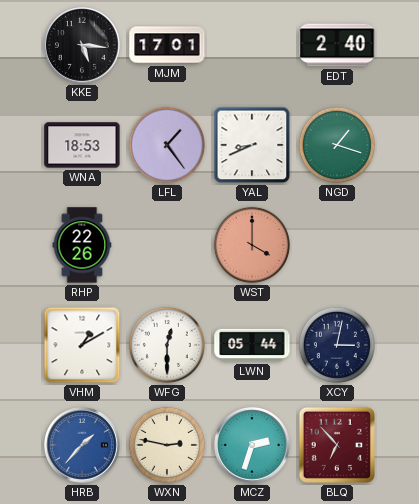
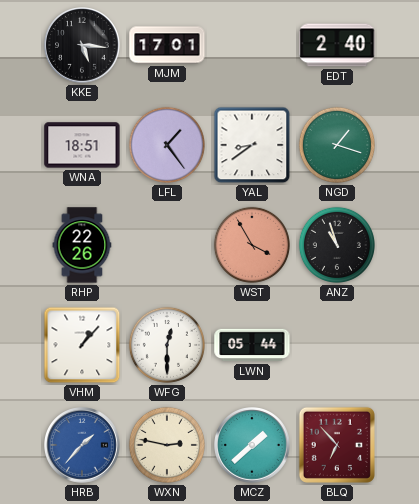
WNA: 18:53 -> 18:51
YAL: 8:41 -> 8:39
WST: 4:00 -> 3:55
ANZ: none -> 10:57
VHM: 1:10 -> 1:07
XCY: 3:02 -> none
MCZ: 2:33 -> 1:38
